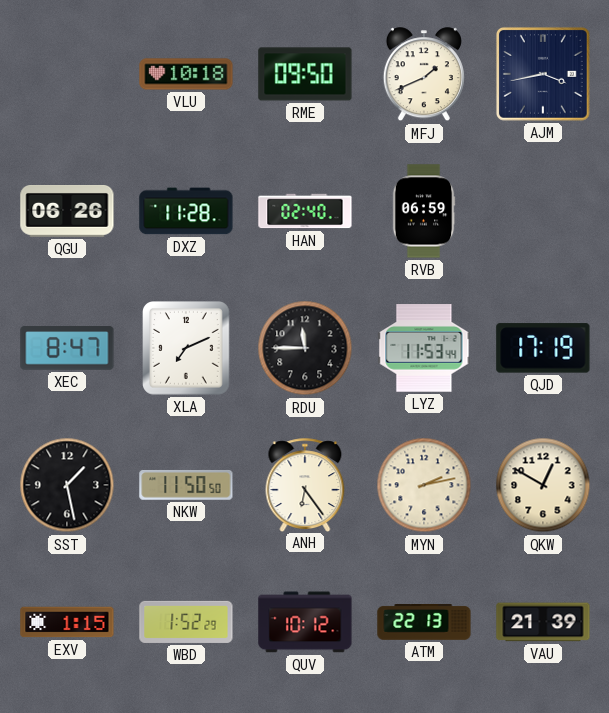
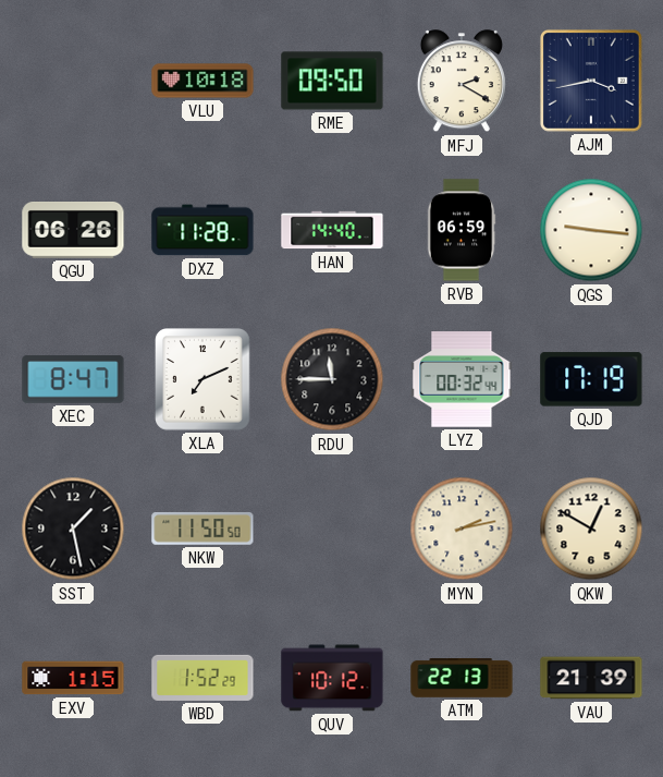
MFJ: 1:41 -> 2:20
HAN: 02:40 -> 14:40
QGS: none -> 9:16
LYZ: 11:53 -> 00:32
ANH: 6:24 -> none
